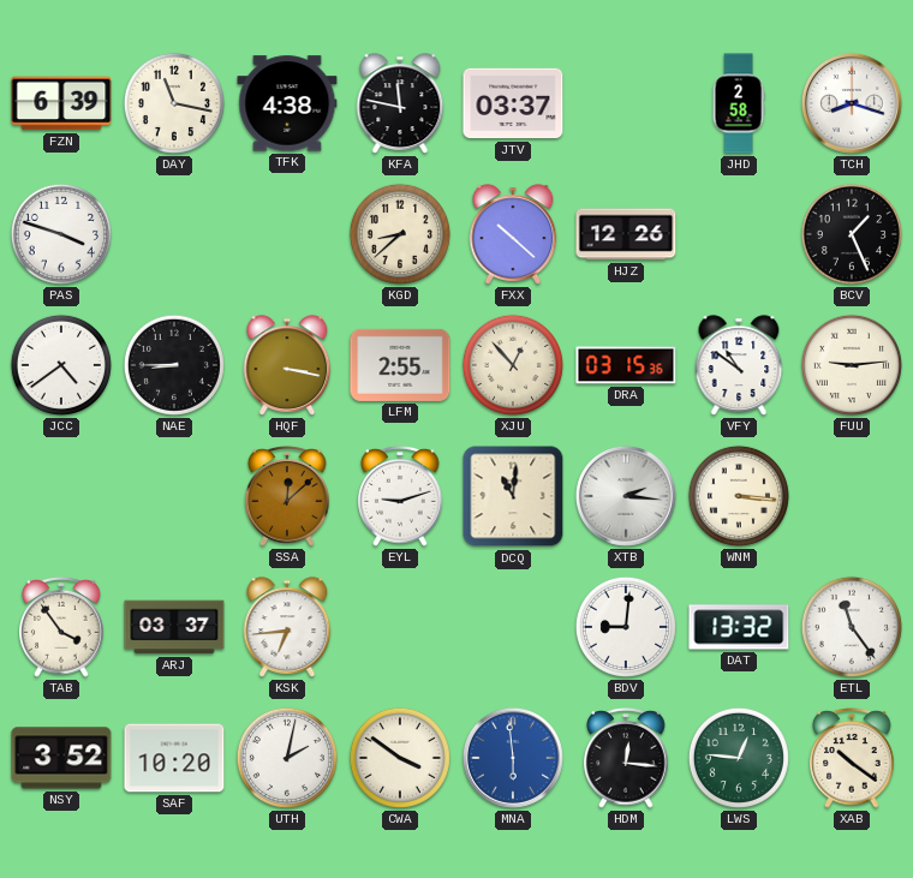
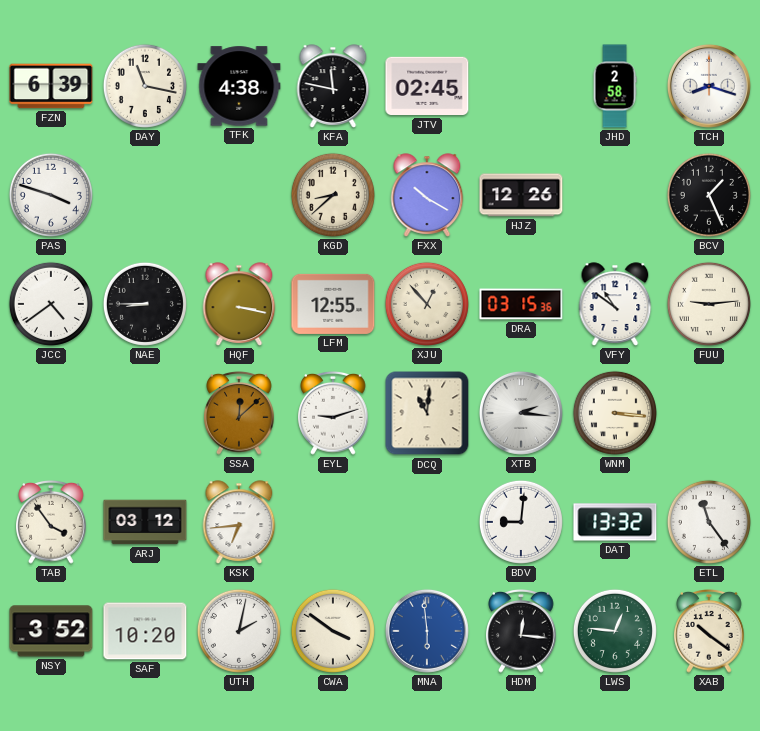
JTV: 03:37 -> 02:45
FXX: 10:22 -> 10:20
LFM: 2:55 -> 12:55
ARJ: 03:37 -> 03:12
